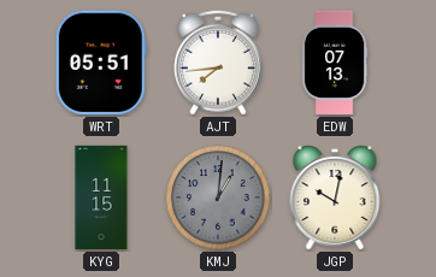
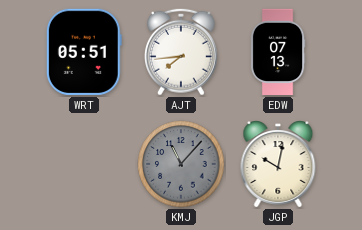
KYG: 11:15 -> none
KMJ: 1:01 -> 11:07
